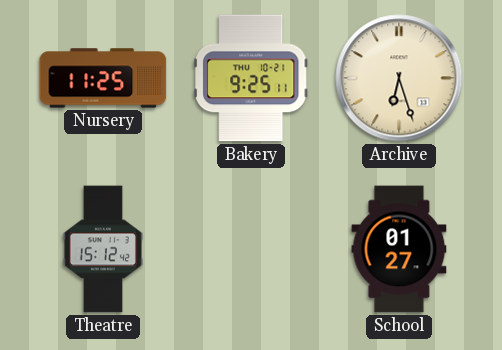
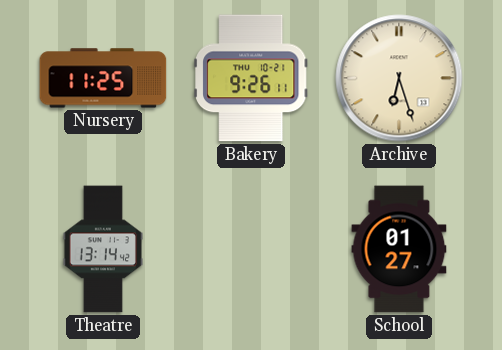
Bakery: 9:25 -> 9:26
Theatre: 15:12 -> 13:14
